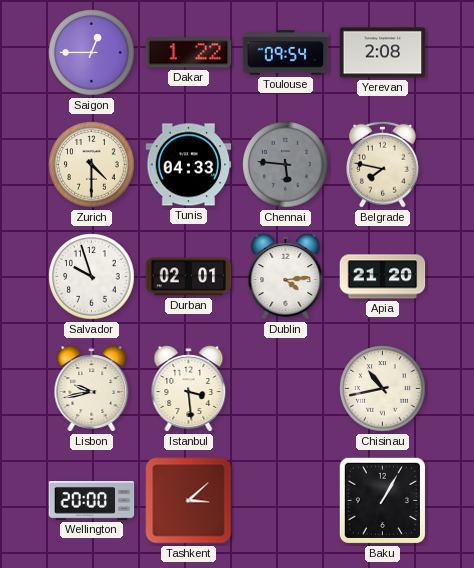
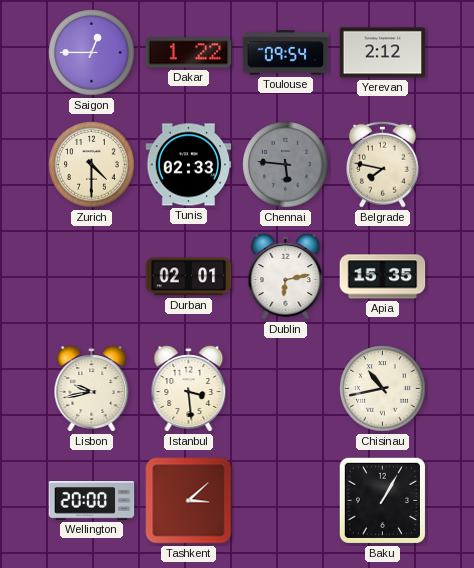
Yerevan: 2:08 -> 2:12
Tunis: 04:33 -> 02:33
Salvador: 9:57 -> none
Dublin: 4:14 -> 6:13
Apia: 21:20 -> 15:35
